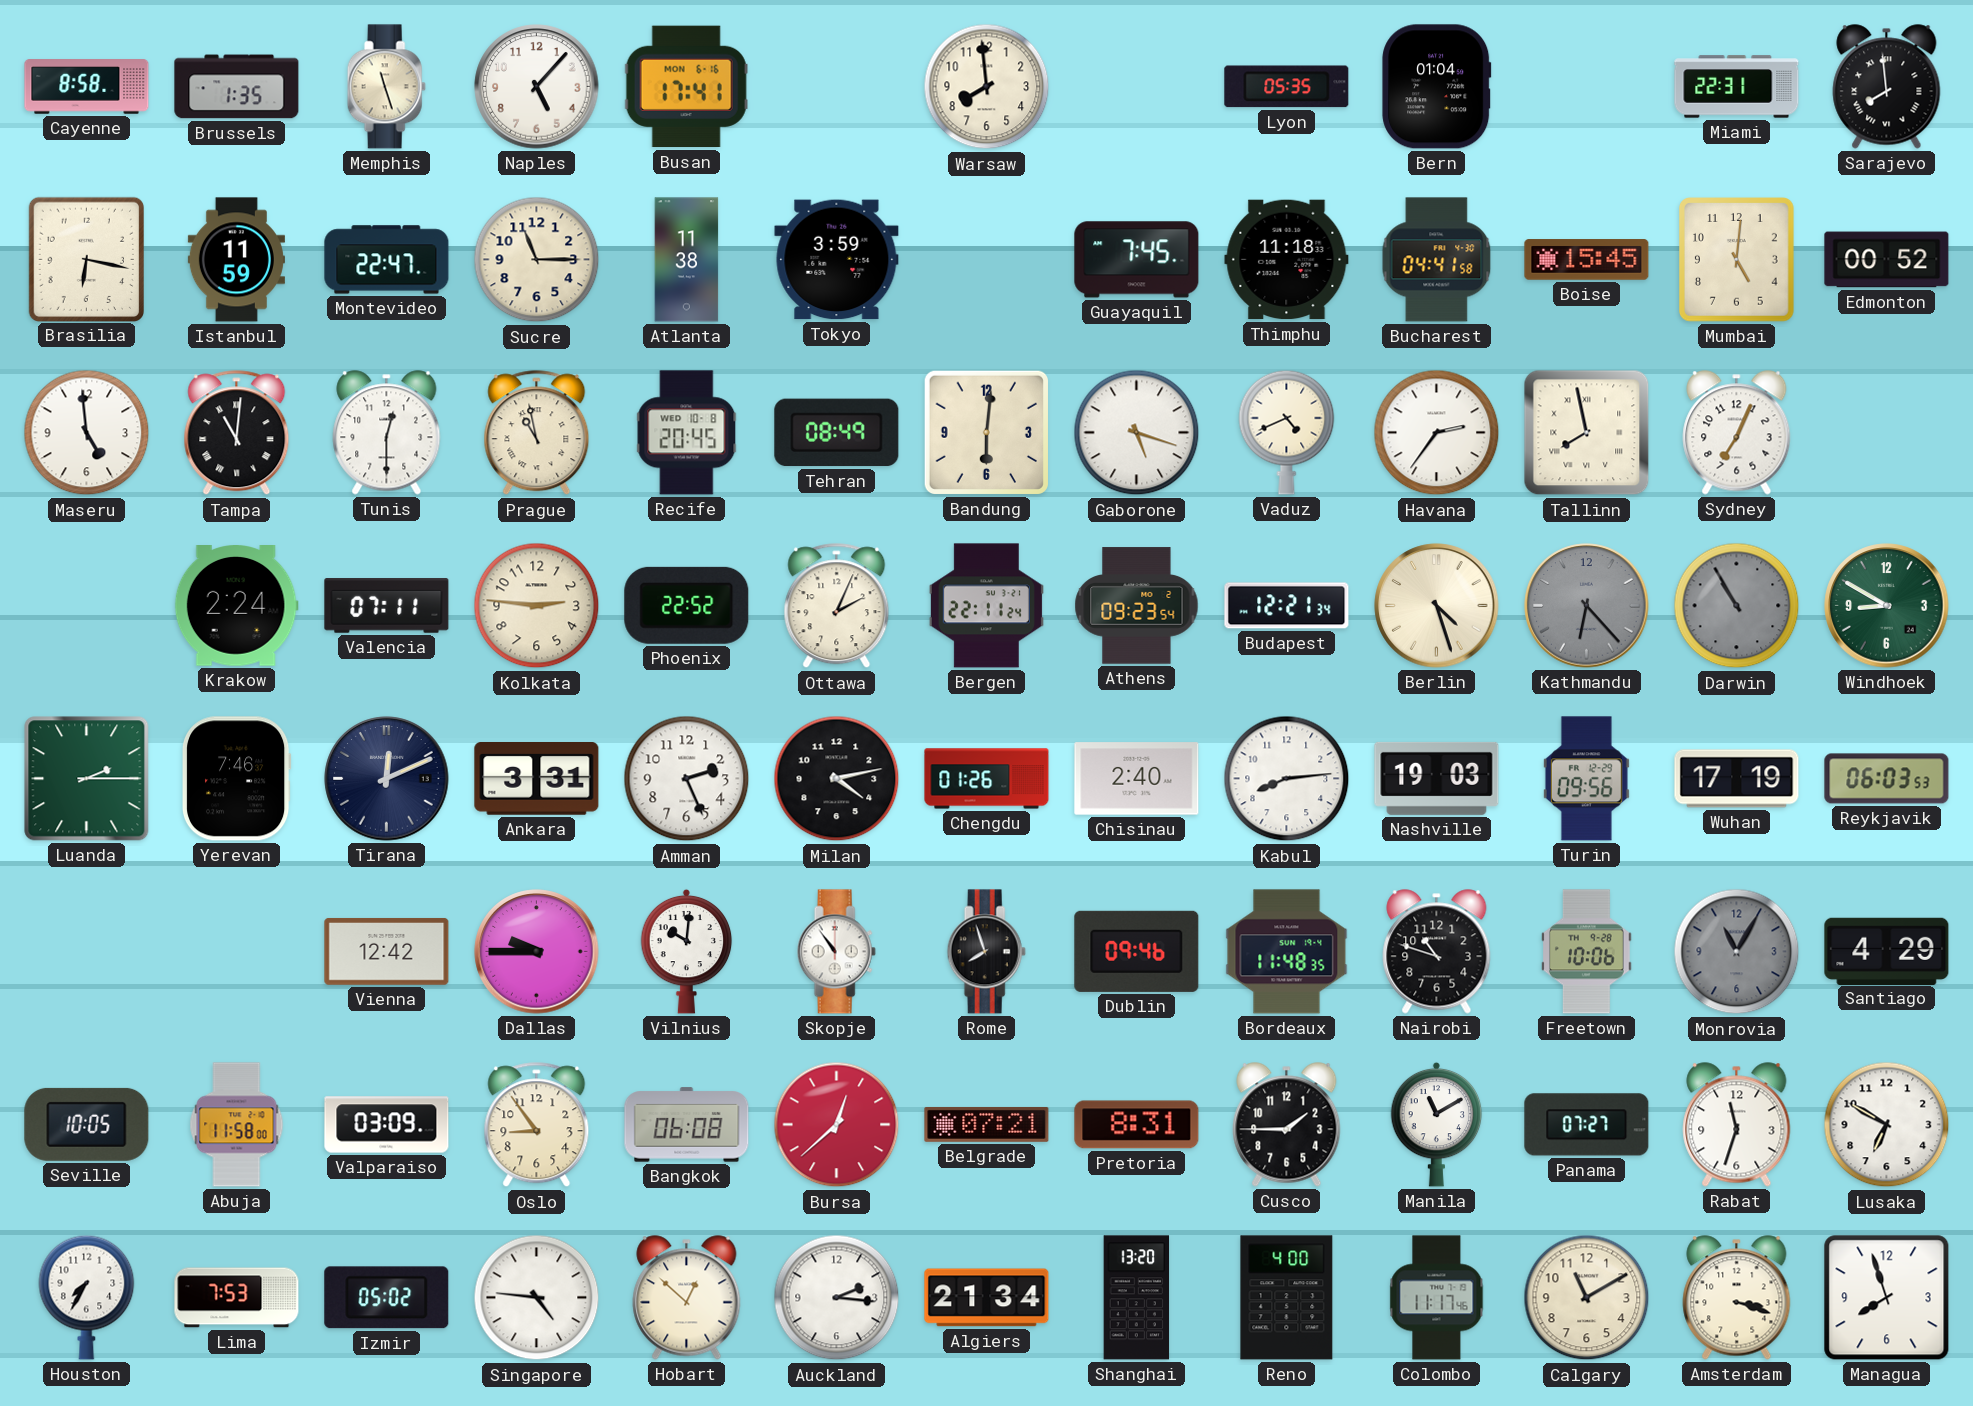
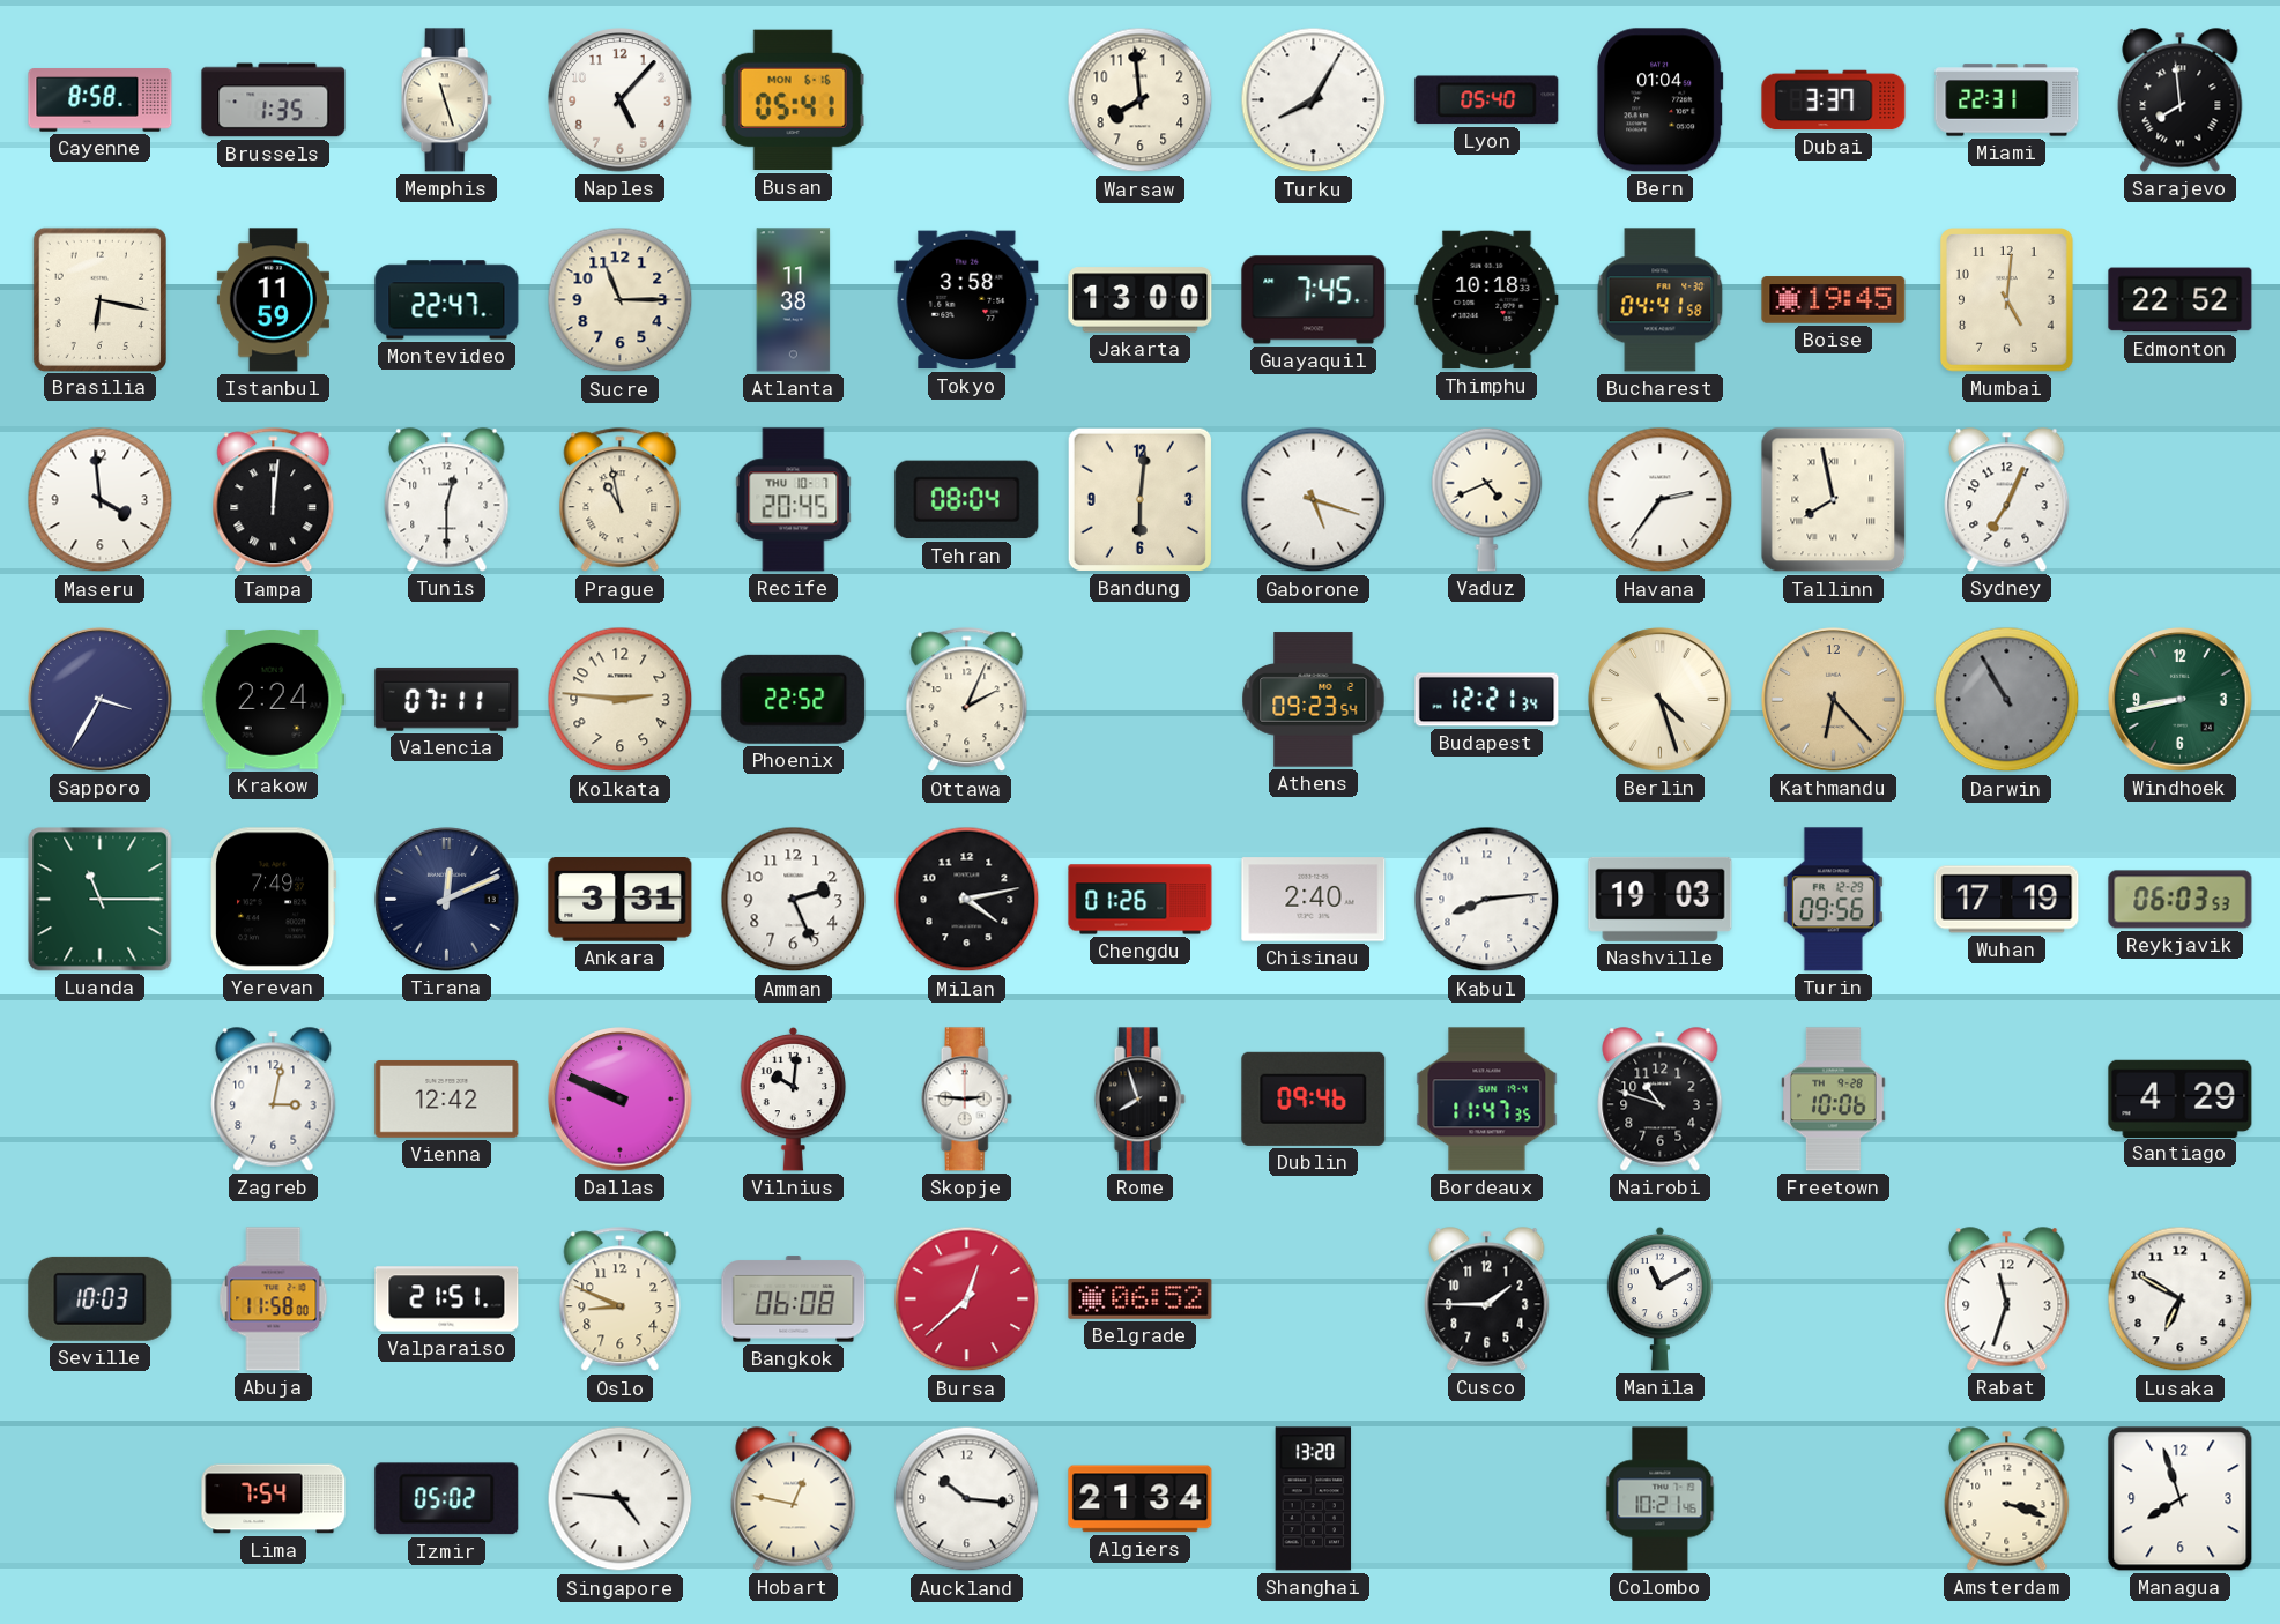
Busan: 17:41 -> 05:41
Turku: none -> 8:05
Lyon: 05:35 -> 05:40
Dubai: none -> 3:37
Tokyo: 3:59 -> 3:58
Jakarta: none -> 13:00
Thimphu: 11:18 -> 10:18
Boise: 15:45 -> 19:45
Edmonton: 00:52 -> 22:52
Maseru: 4:59 -> 3:59
Tampa: 11:01 -> 12:01
Recife date: WED 10-8 -> THU 10-7
Tehran: 08:49 -> 08:04
Sapporo: none -> 3:35
Bergen: 22:11 -> none
Kathmandu dial: grey -> champagne
Windhoek: 8:50 -> 8:43
Luanda: 2:15 -> 11:15
Yerevan: 7:46 -> 7:49
Zagreb: none -> 3:02
Dallas: 9:45 -> 9:49
Skopje: 10:54 -> 2:46
Bordeaux: 11:48 -> 11:47
Monrovia: 11:05 -> none
Seville: 10:05 -> 10:03
Valparaiso: 03:09 -> 21:51
Oslo: 8:54 -> 8:49
Belgrade: 07:21 -> 06:52
Pretoria: 8:31 -> none
Panama: 07:27 -> none
Houston: 7:35 -> none
Lima: 7:53 -> 7:54
Hobart: 12:52 -> 12:47
Auckland: 2:16 -> 10:16
Reno: 4:00 -> none
Colombo: 11:17 -> 10:21
Calgary: 11:10 -> none
